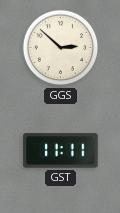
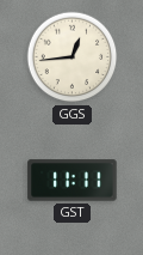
GGS: 2:52 -> 12:44
